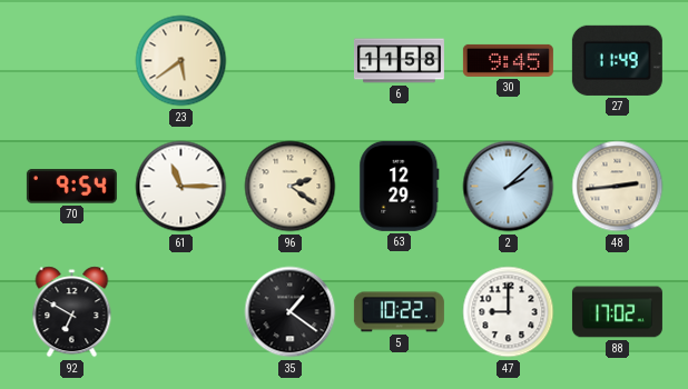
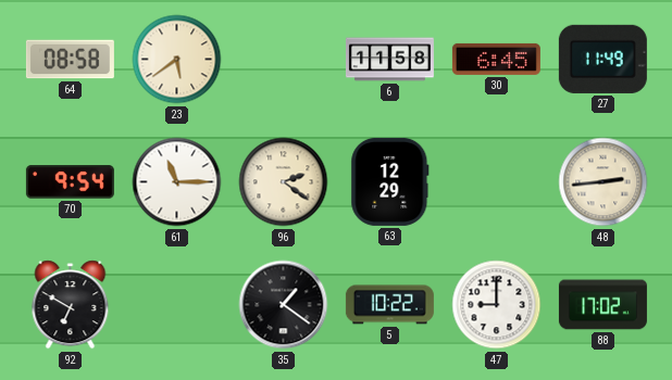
64: none -> 08:58
30: 9:45 -> 6:45
2: 2:08 -> none
